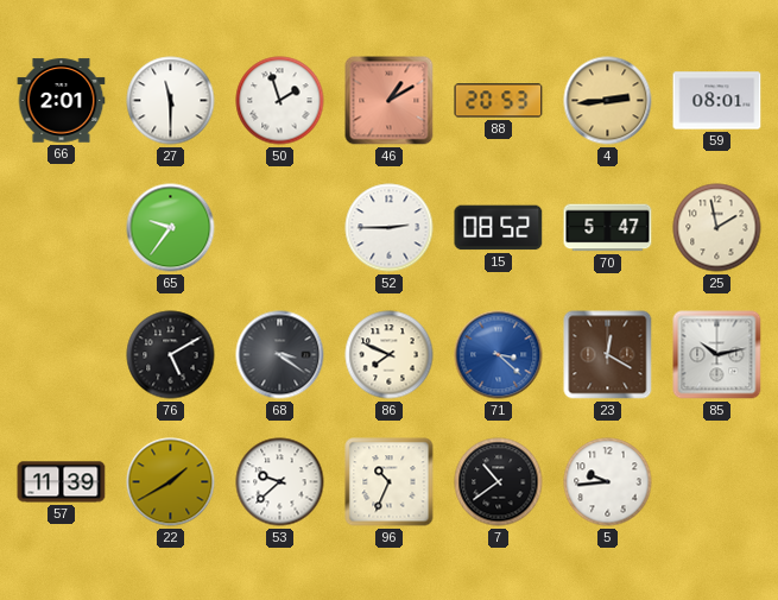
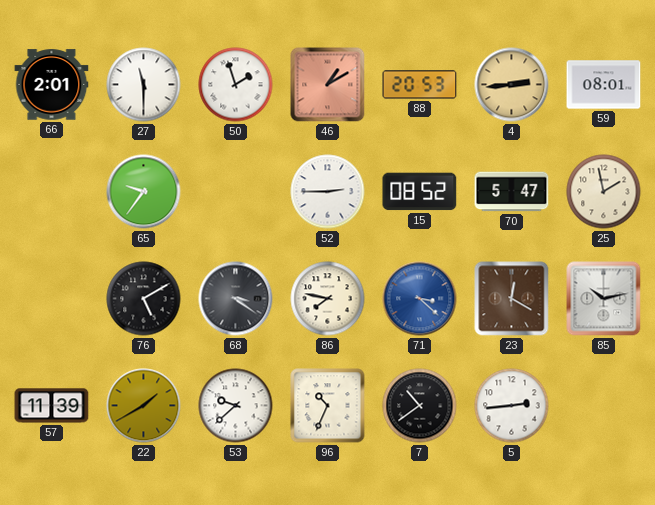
86: 7:49 -> 7:47
5: 9:44 -> 2:44
